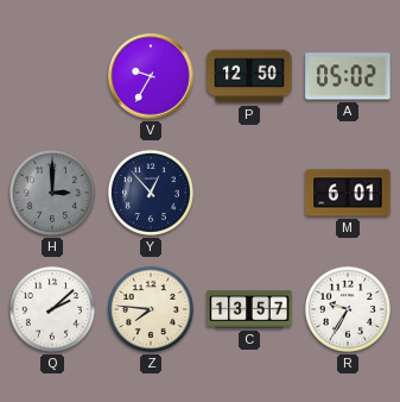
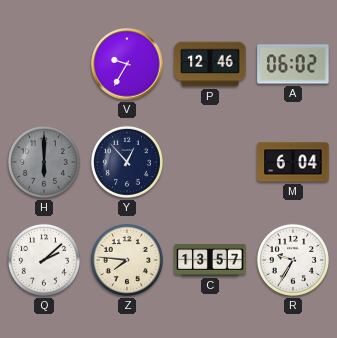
P: 12:50 -> 12:46
A: 05:02 -> 06:02
H: 3:00 -> 6:00
M: 6:01 -> 6:04
